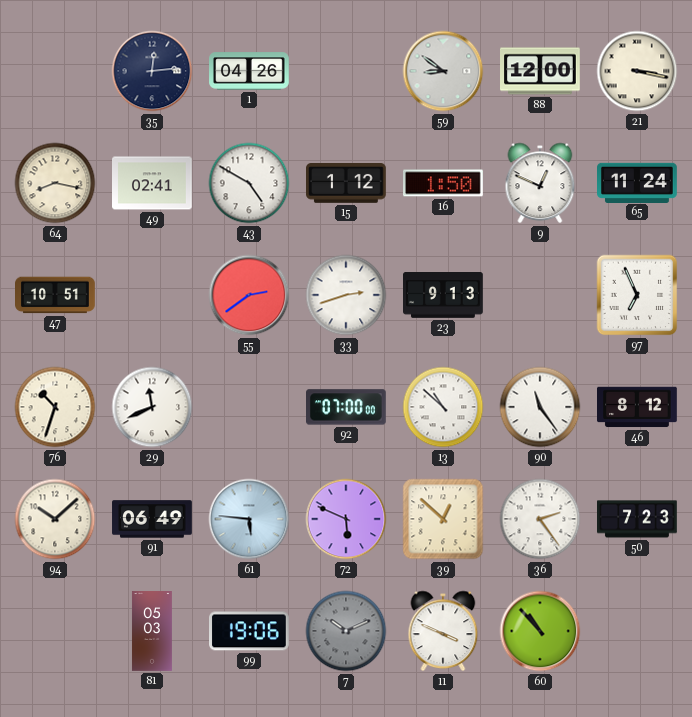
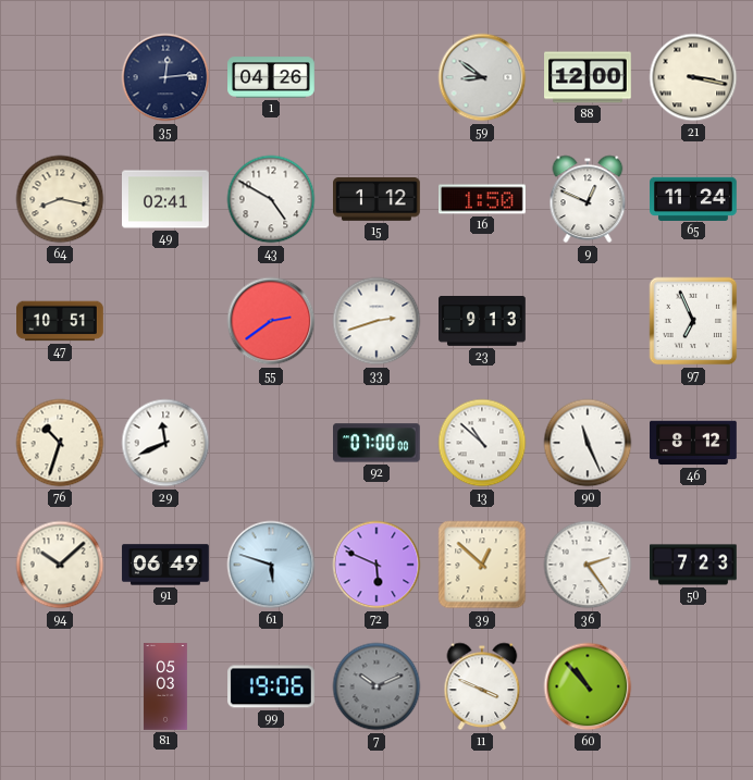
90: 11:24 -> 11:26
61: 5:46 -> 5:48
